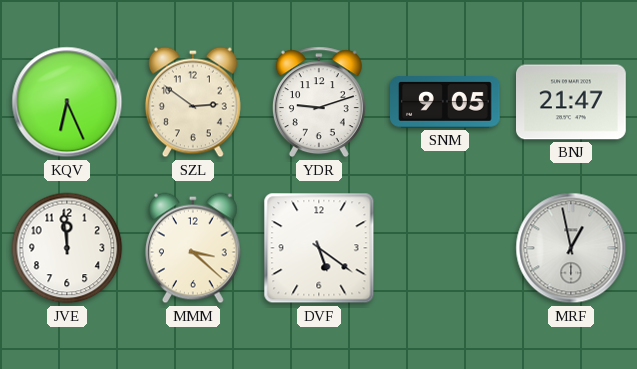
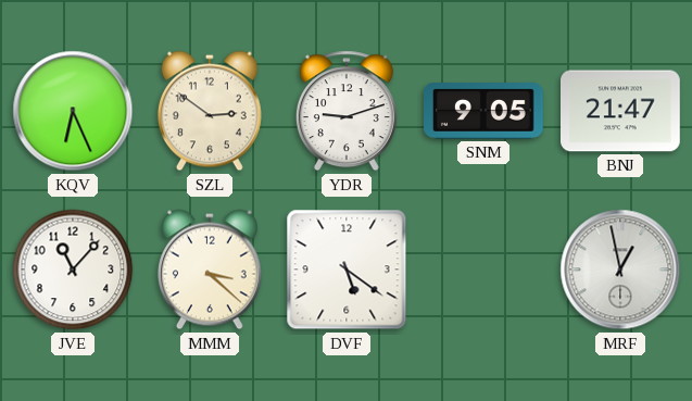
JVE: 11:59 -> 11:07
